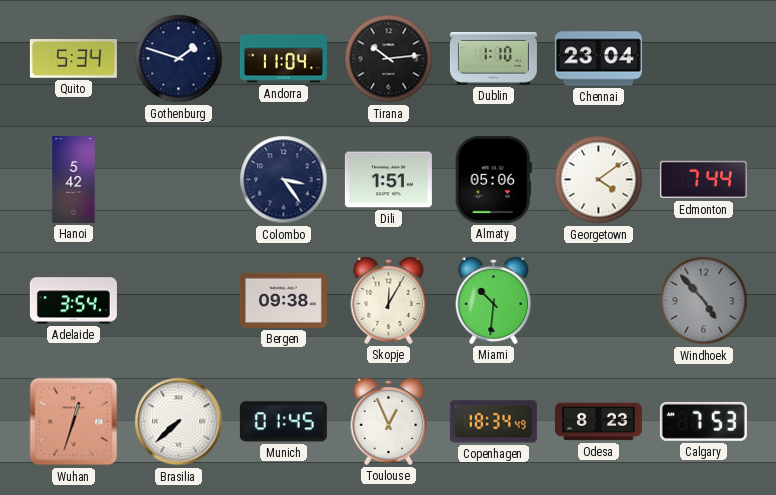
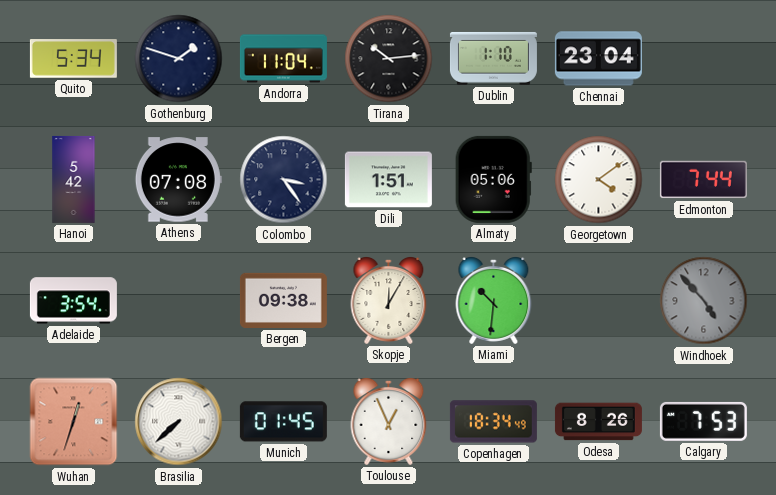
Athens: none -> 07:08
Odesa: 8:23 -> 8:26
